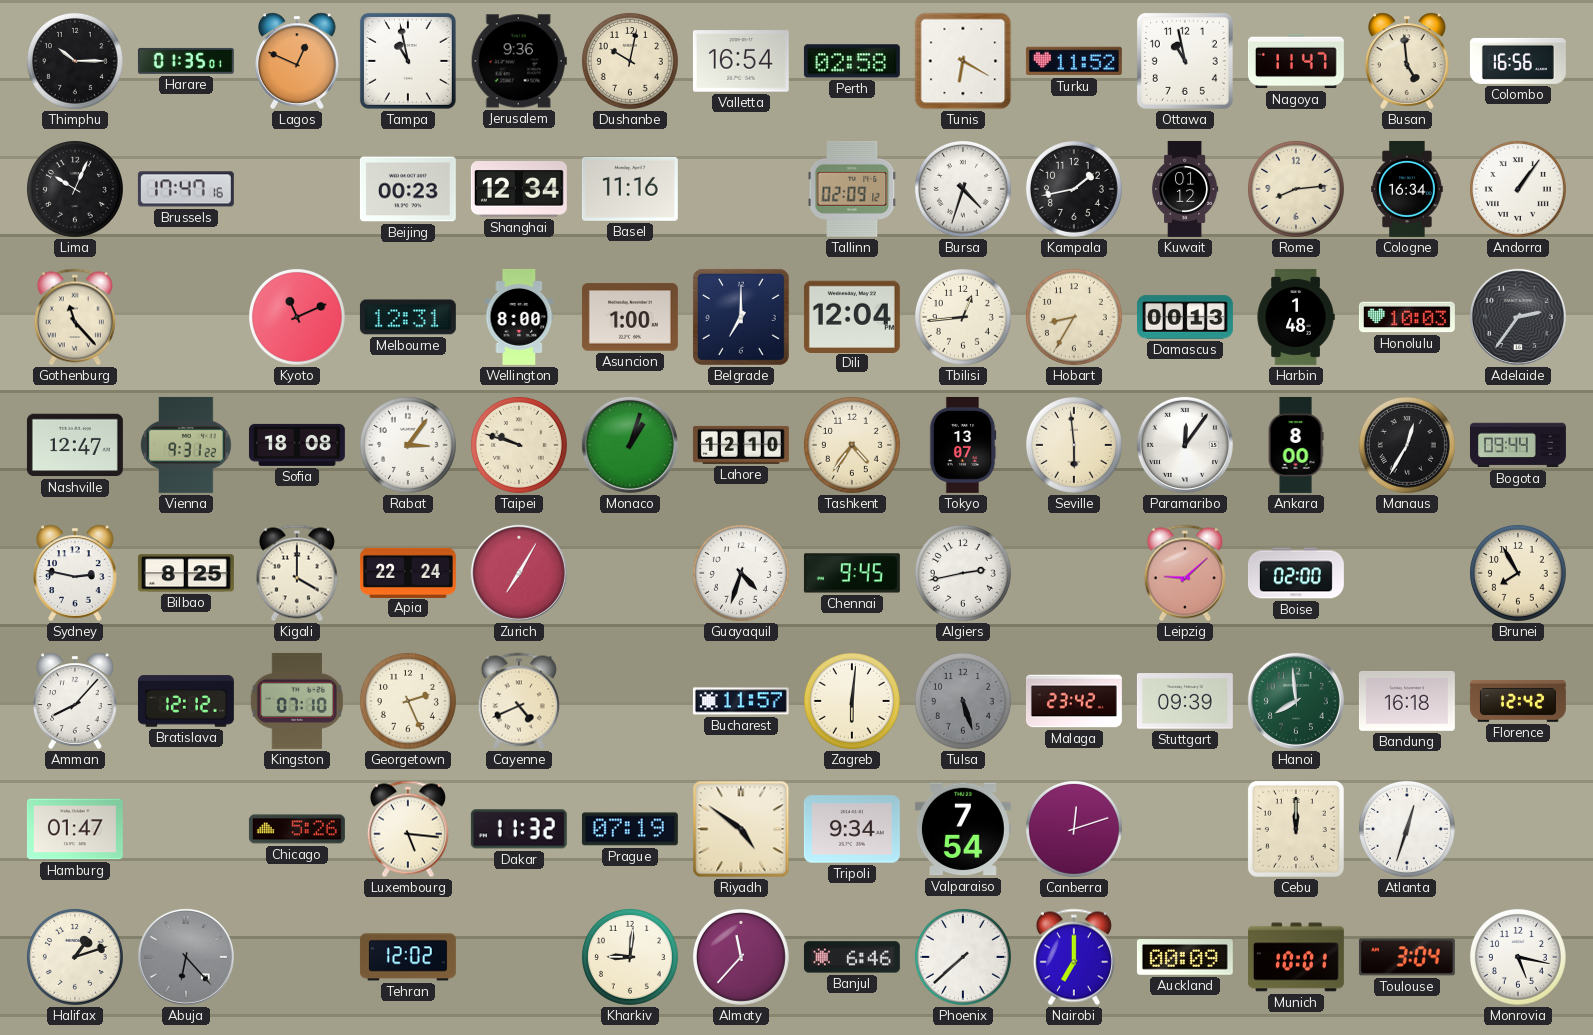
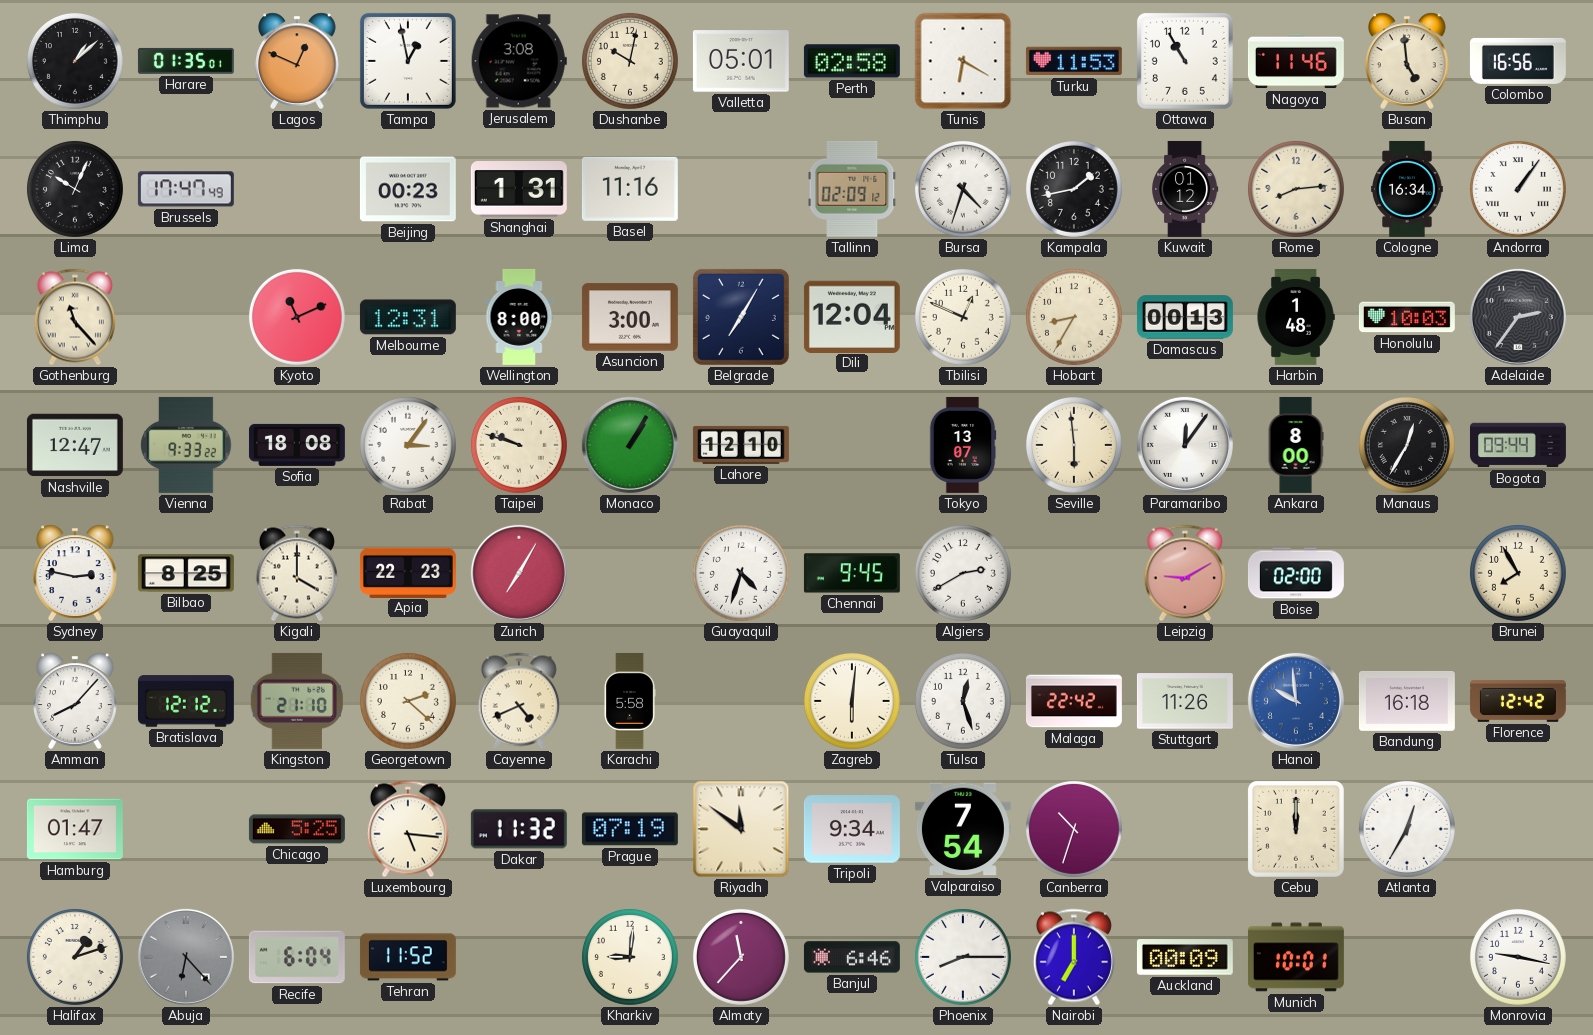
Thimphu: 10:15 -> 1:08
Tampa: 10:58 -> 12:58
Jerusalem: 9:36 -> 3:08
Valletta: 16:54 -> 05:01
Turku: 11:52 -> 11:53
Ottawa: 10:58 -> 10:55
Nagoya: 11:47 -> 11:46
Brussels: 17:47:16 -> 17:47:49
Shanghai: 12:34 -> 1:31
Asuncion: 1:00 -> 3:00
Belgrade: 7:00 -> 7:05
Tbilisi: 12:44 -> 12:49
Vienna: 9:31 -> 9:33
Monaco: 1:03 -> 1:05
Tashkent: 4:36 -> none
Apia: 22:24 -> 22:23
Algiers: 2:43 -> 2:40
Leipzig: 9:08 -> 9:10
Kingston: 07:10 -> 21:10
Georgetown: 2:26 -> 2:22
Karachi: none -> 5:58
Bucharest: 11:57 -> none
Tulsa: 5:27 -> 12:27
Tulsa dial: grey -> white
Malaga: 23:42 -> 22:42
Stuttgart: 09:39 -> 11:26
Hanoi: 7:59 -> 9:59
Hanoi dial: green -> blue
Chicago: 5:26 -> 5:25
Riyadh: 4:51 -> 11:51
Canberra: 12:12 -> 10:33
Atlanta: 12:33 -> 12:35
Recife: none -> 6:04
Tehran: 12:02 -> 11:52
Phoenix: 7:38 -> 8:15
Toulouse: 3:04 -> none
Monrovia: 5:17 -> 9:17
